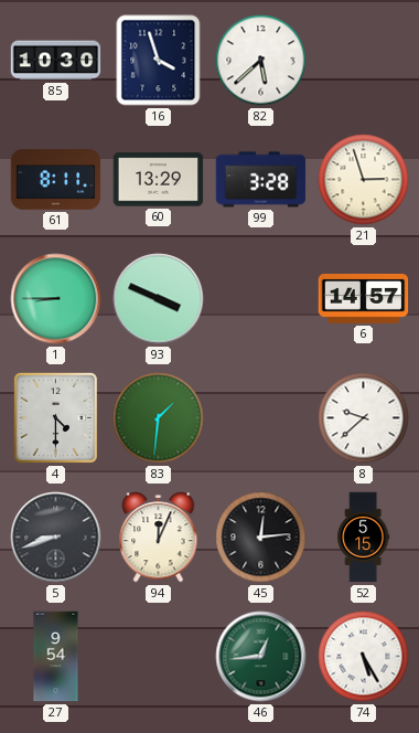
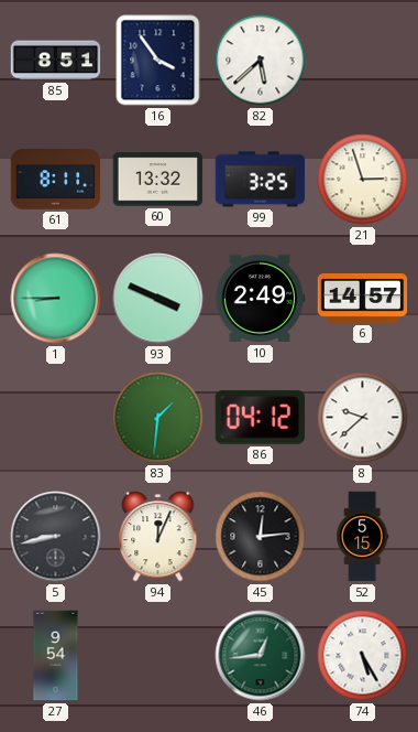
85: 10:30 -> 8:51
16: 3:57 -> 3:54
60: 13:29 -> 13:32
99: 3:28 -> 3:25
10: none -> 2:49
4: 4:30 -> none
86: none -> 04:12
5: 8:42 -> 8:43
